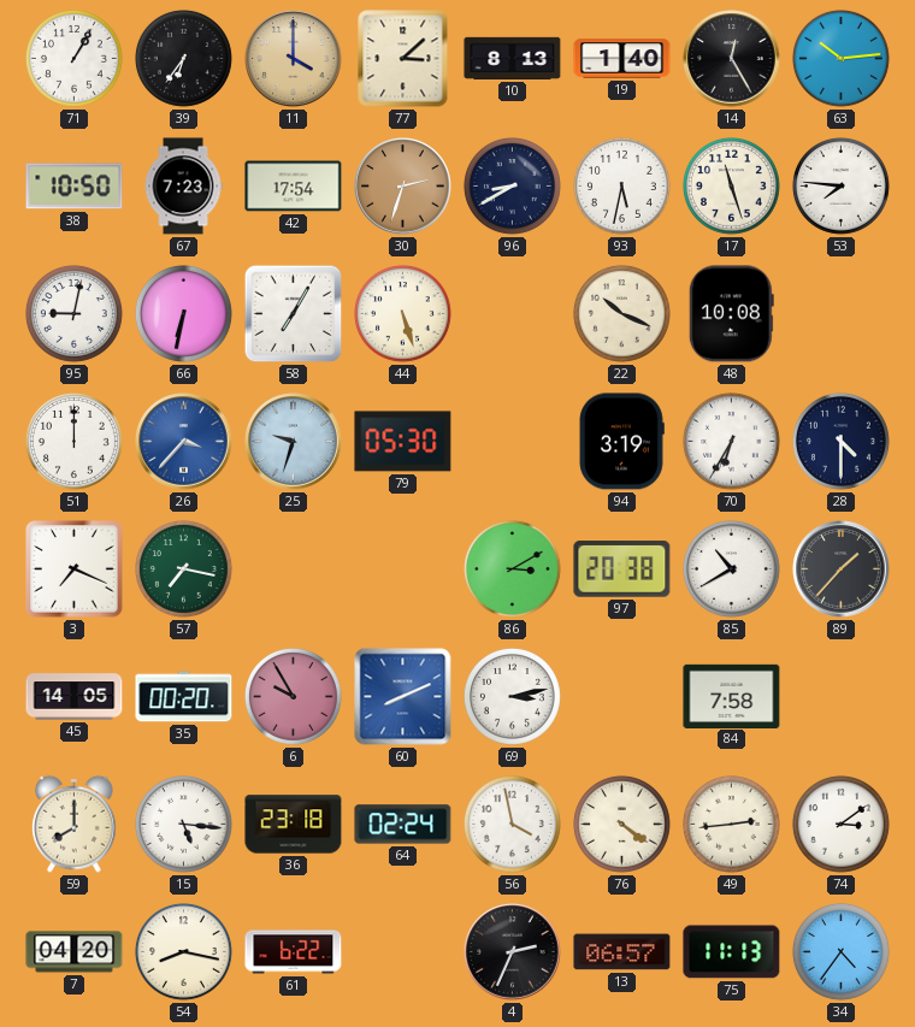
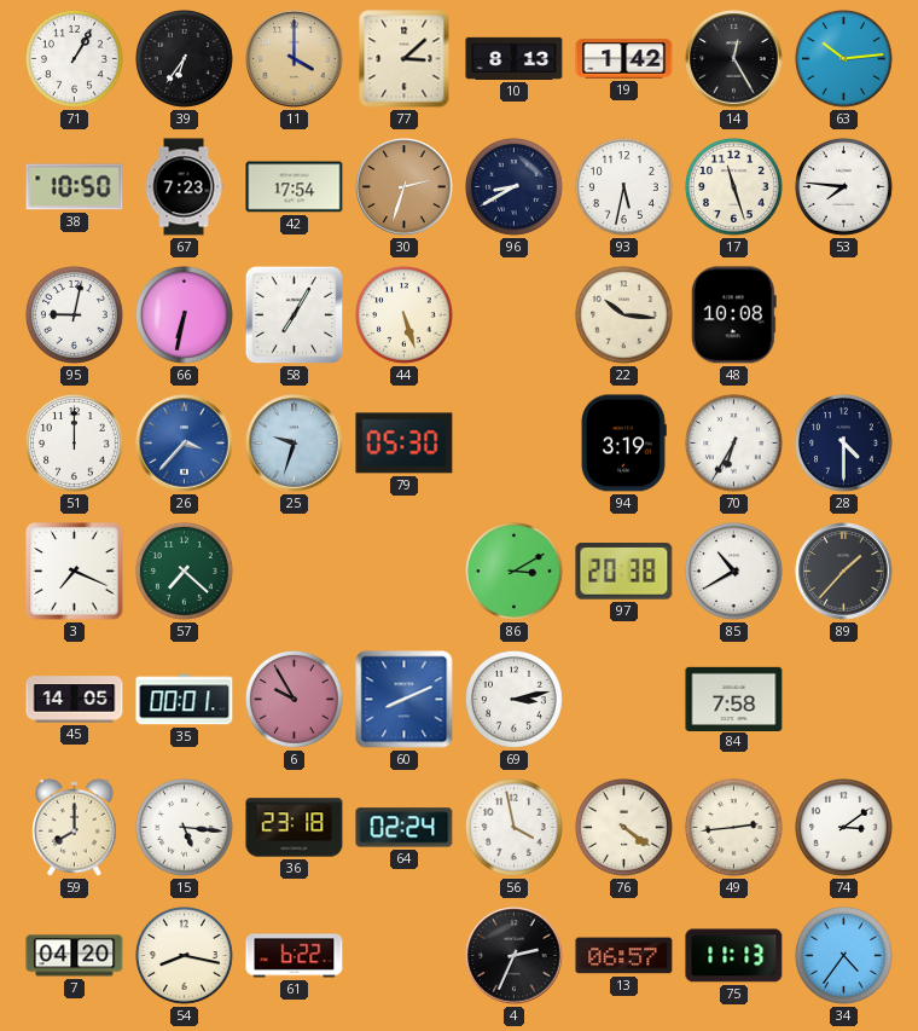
19: 1:40 -> 1:42
22: 10:19 -> 10:16
57: 7:17 -> 7:22
35: 00:20 -> 00:01
